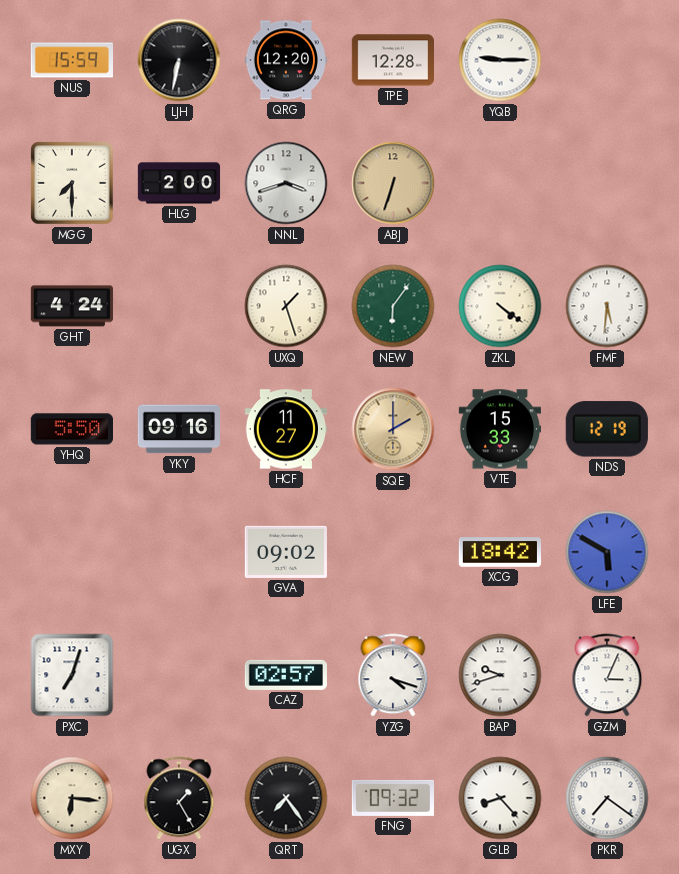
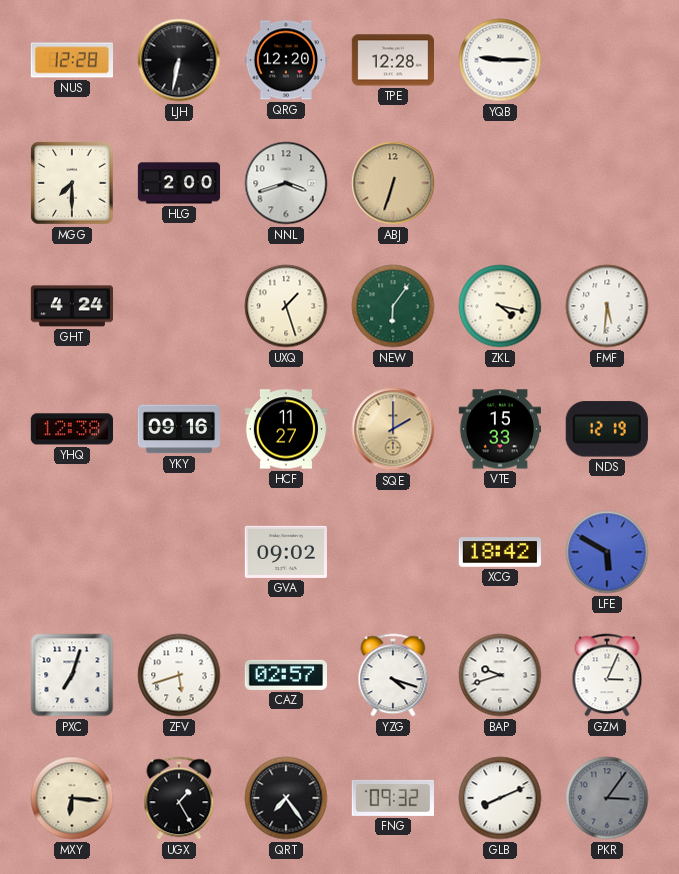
NUS: 15:59 -> 12:28
ZKL: 4:21 -> 4:17
YHQ: 5:50 -> 12:38
ZFV: none -> 5:42
GLB: 8:23 -> 8:11
PKR: 7:21 -> 3:06
PKR dial: white -> grey
